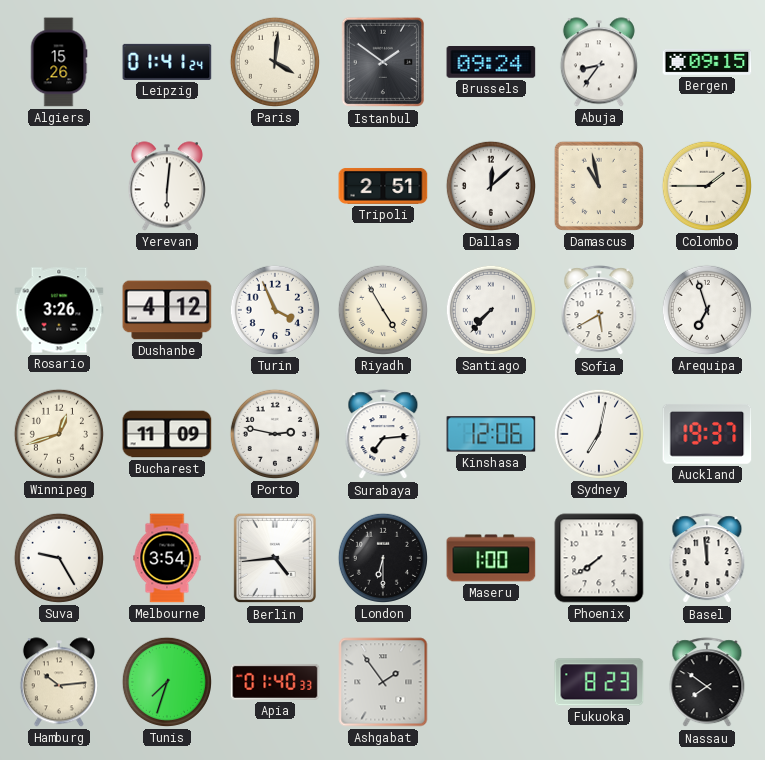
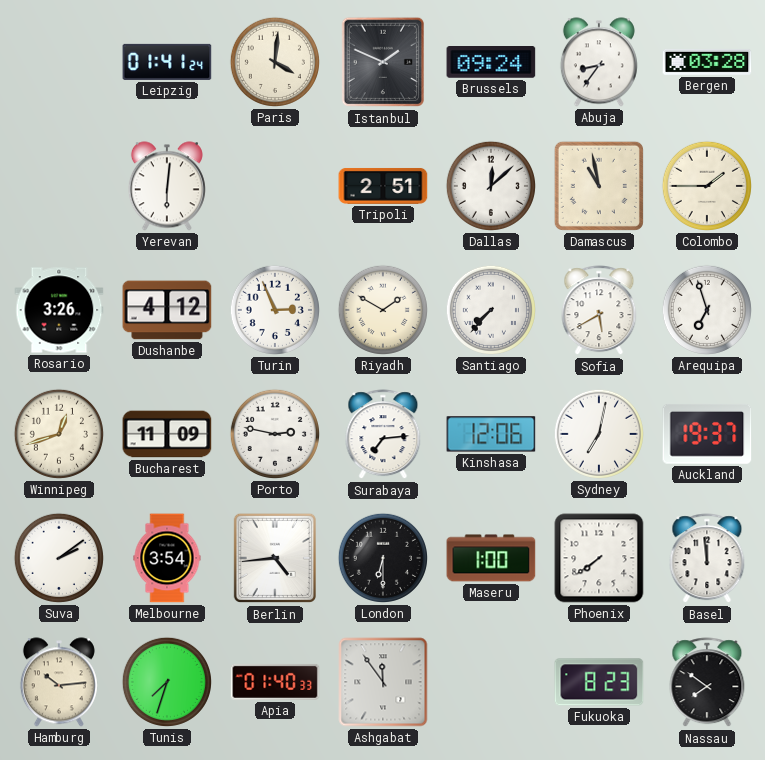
Algiers: 15:26 -> none
Istanbul: 1:51 -> 1:49
Bergen: 09:15 -> 03:28
Turin: 3:56 -> 2:56
Riyadh: 4:55 -> 1:50
Suva: 9:25 -> 2:09
Ashgabat: 1:54 -> 11:54
